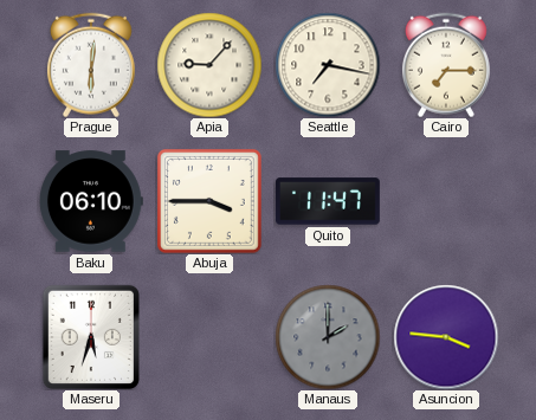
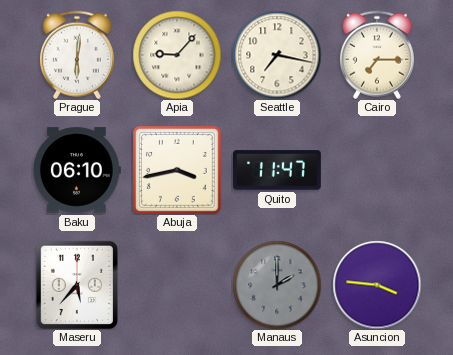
Abuja: 3:45 -> 3:43
Maseru: 5:33 -> 5:37
